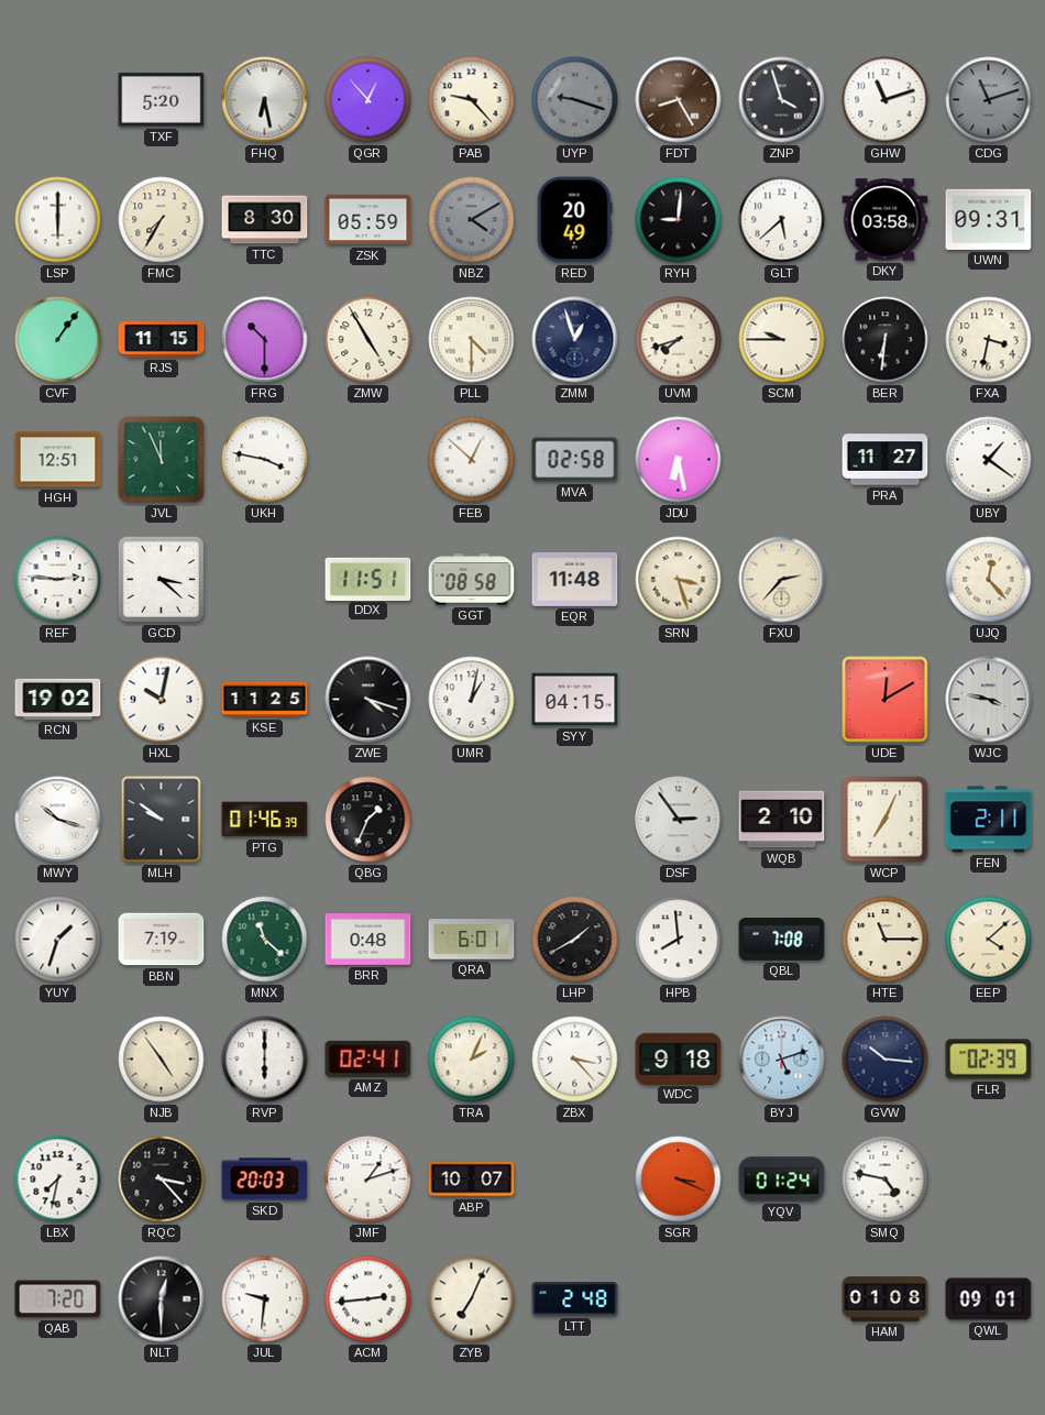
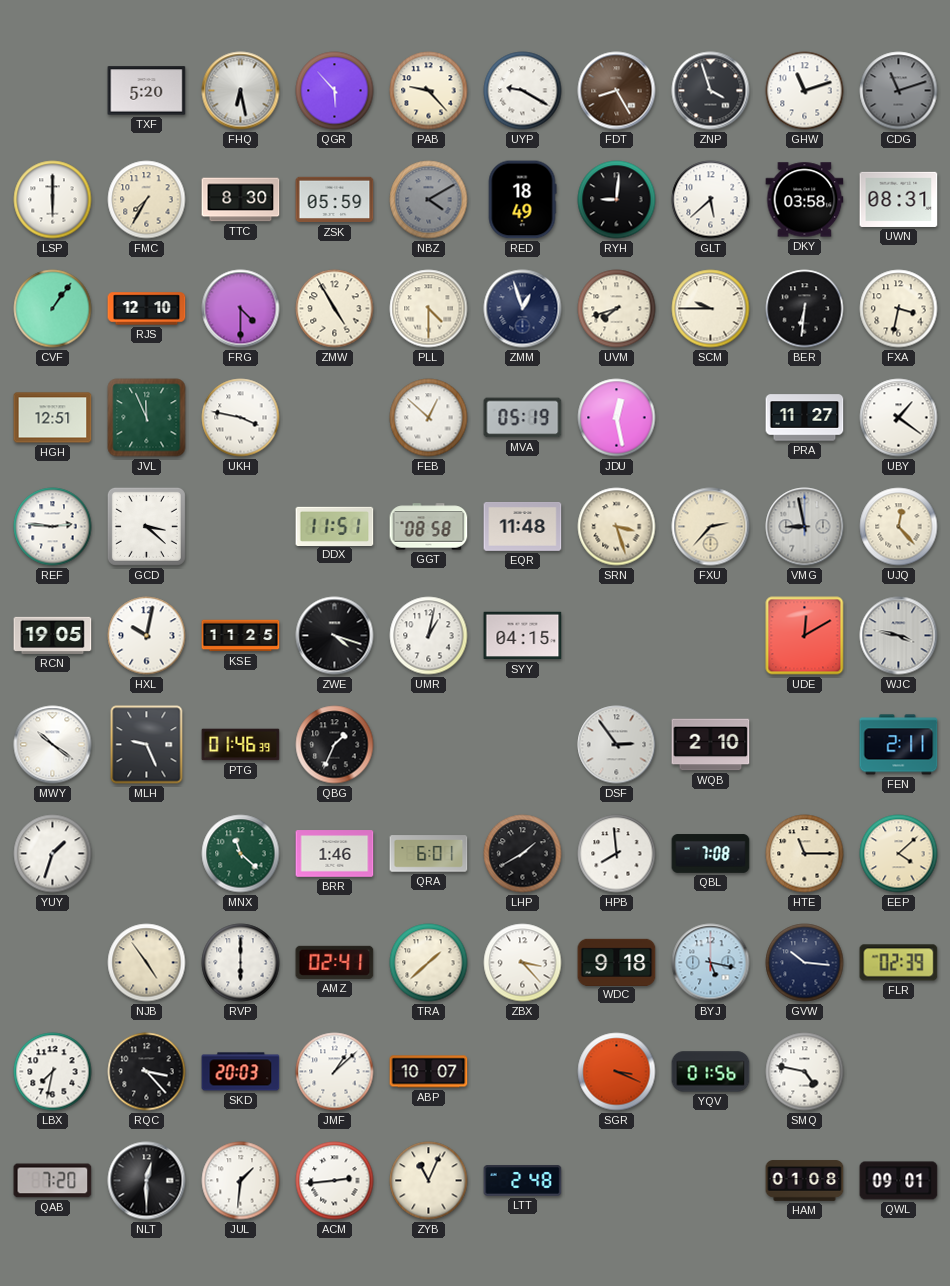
QGR: 12:53 -> 5:53
UYP: 9:18 -> 9:20
UYP dial: grey -> white
RED: 20:49 -> 18:49
UWN: 09:31 -> 08:31
RJS: 11:15 -> 12:10
FRG: 10:30 -> 4:30
MVA: 02:58 -> 05:19
JDU: 6:28 -> 12:28
VMG: none -> 8:58
RCN: 19:02 -> 19:05
MWY: 10:18 -> 10:21
MLH: 9:51 -> 9:26
WCP: 7:04 -> none
BBN: 7:19 -> none
BRR: 0:48 -> 1:46
TRA: 2:04 -> 1:38
BYJ: 5:12 -> 5:17
JMF: 1:12 -> 1:08
YQV: 01:24 -> 01:56
JUL: 9:31 -> 1:31
ZYB: 7:04 -> 11:04
